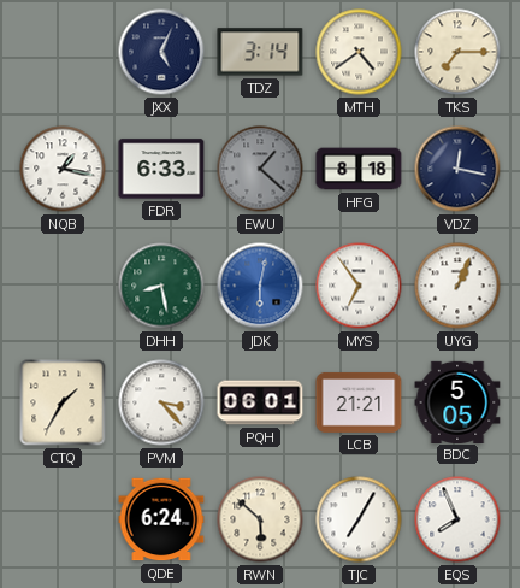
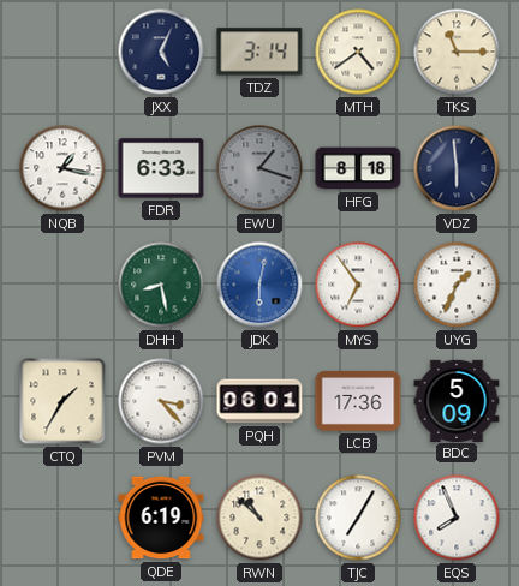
TKS: 7:15 -> 11:15
EWU: 1:22 -> 1:18
VDZ: 12:17 -> 5:59
UYG: 1:04 -> 1:34
LCB: 21:21 -> 17:36
BDC: 5:05 -> 5:09
QDE: 6:24 -> 6:19
RWN: 5:52 -> 10:52
